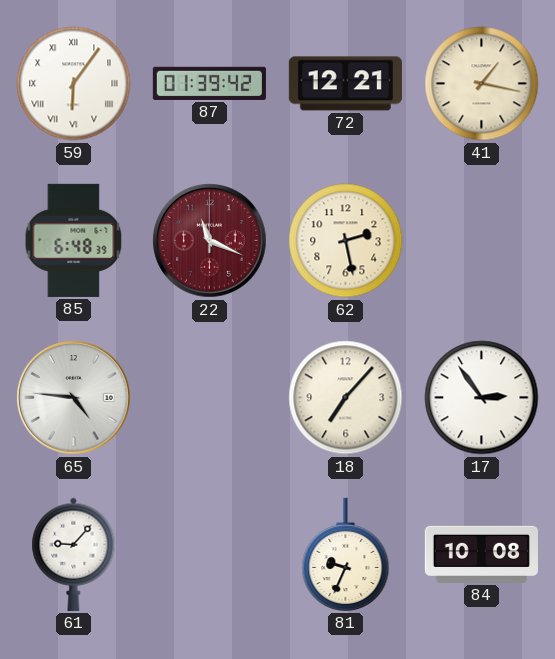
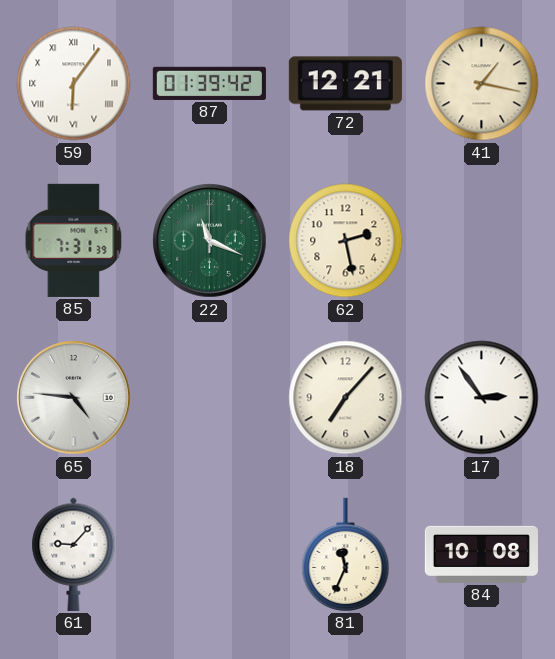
85: 6:48 -> 7:31
22 dial: burgundy -> green
81: 9:34 -> 11:34
